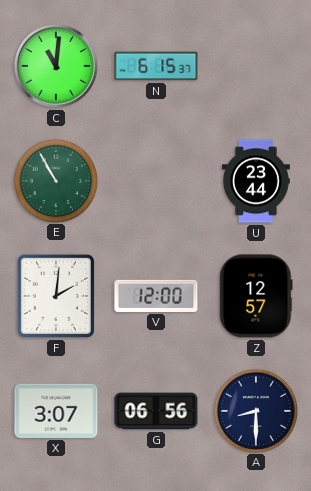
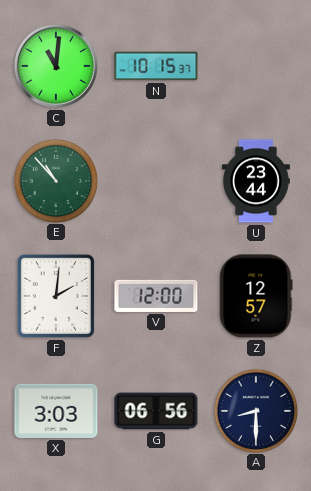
N: 6:15 -> 10:15
E: 10:55 -> 10:53
X: 3:07 -> 3:03
